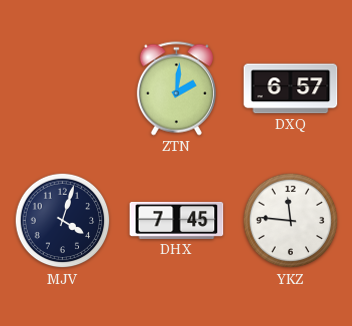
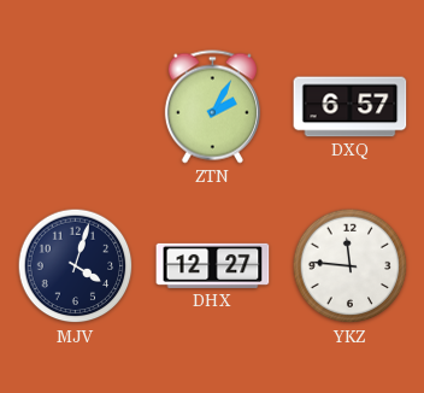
ZTN: 2:01 -> 2:05
DHX: 7:45 -> 12:27
